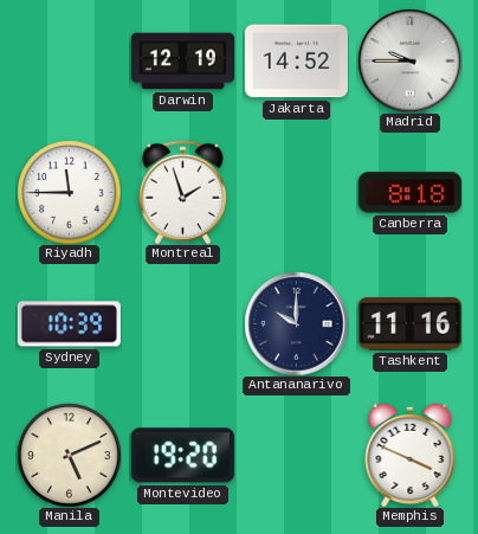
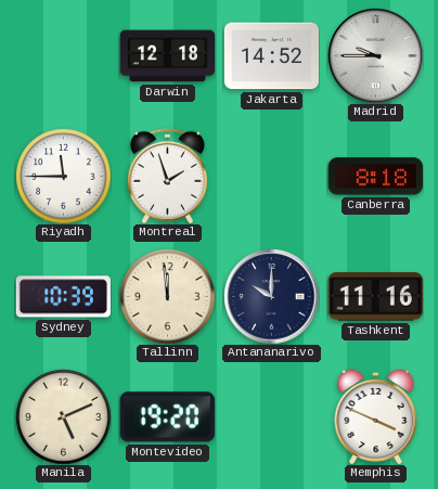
Darwin: 12:19 -> 12:18
Tallinn: none -> 11:59
